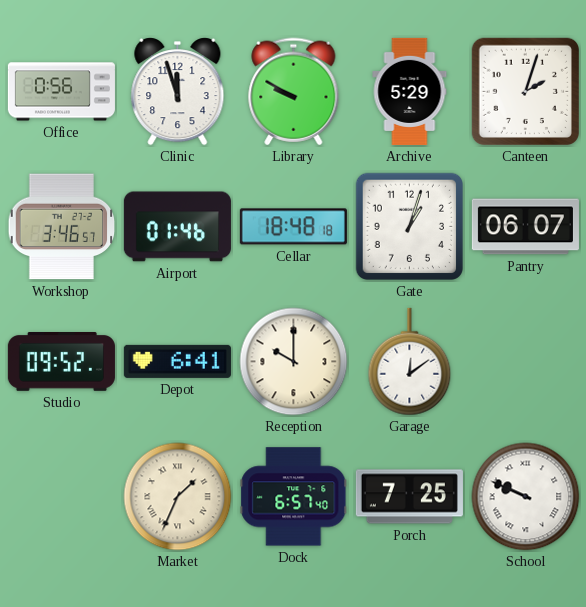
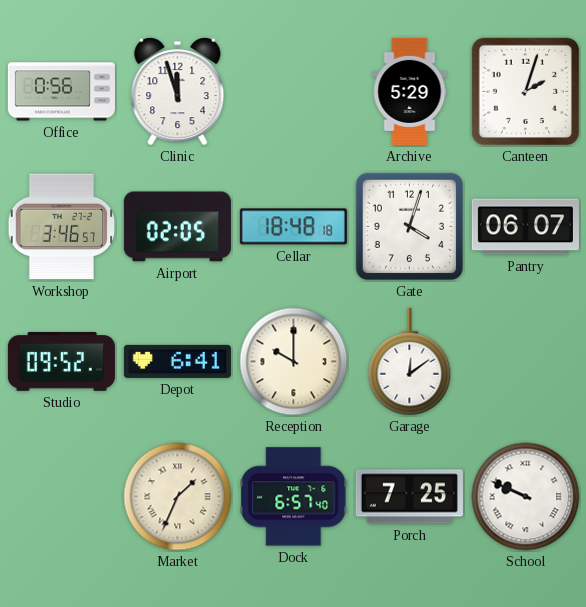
Library: 9:50 -> none
Airport: 01:46 -> 02:05
Gate: 1:03 -> 4:03
